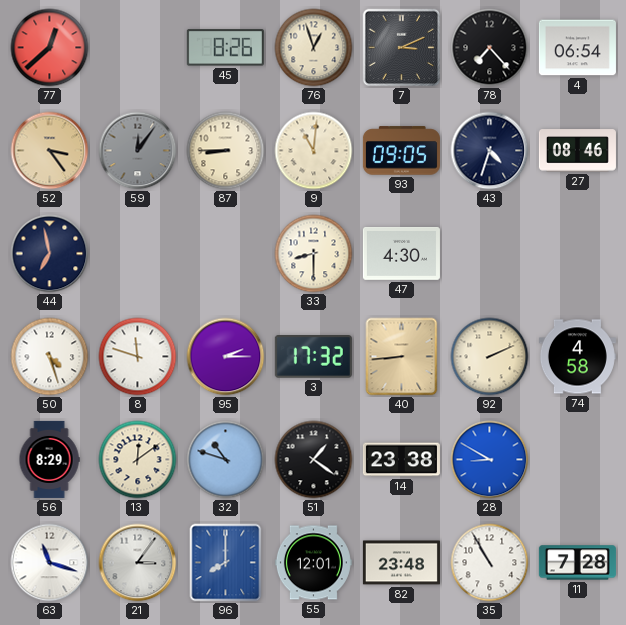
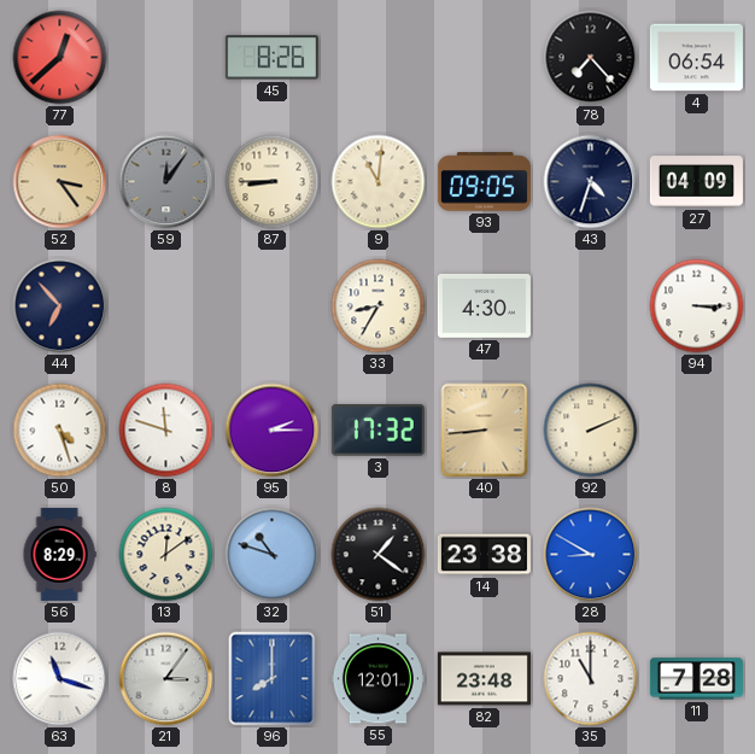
76: 12:57 -> none
7: 3:11 -> none
27: 08:46 -> 04:09
44: 6:58 -> 6:53
33: 8:30 -> 8:35
94: none -> 3:15
74: 4:58 -> none
35: 10:55 -> 11:00
